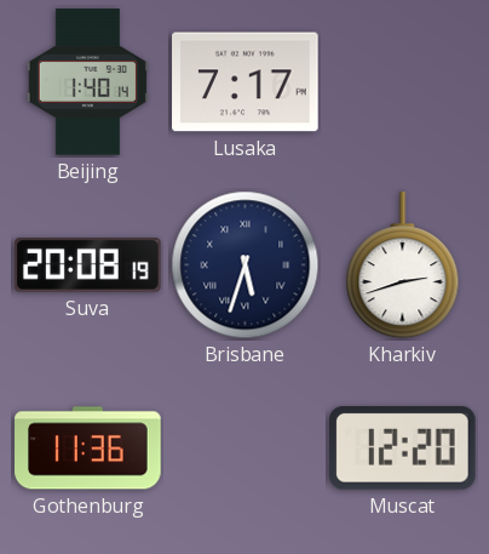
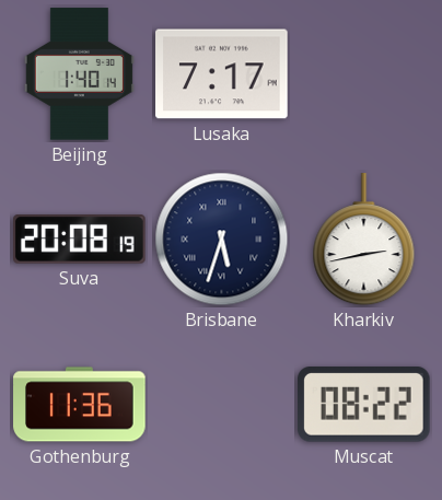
Kharkiv: 2:42 -> 2:43
Muscat: 12:20 -> 08:22
